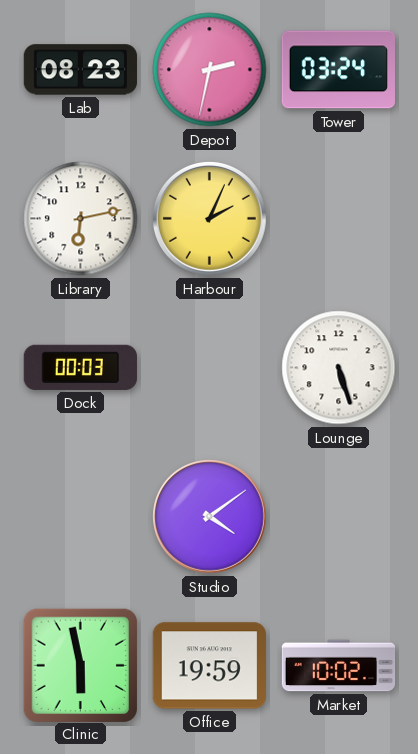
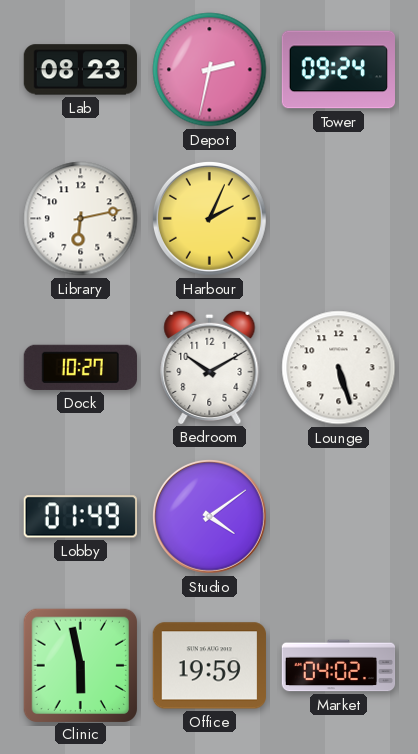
Tower: 03:24 -> 09:24
Dock: 00:03 -> 10:27
Bedroom: none -> 10:10
Lobby: none -> 01:49
Market: 10:02 -> 04:02
